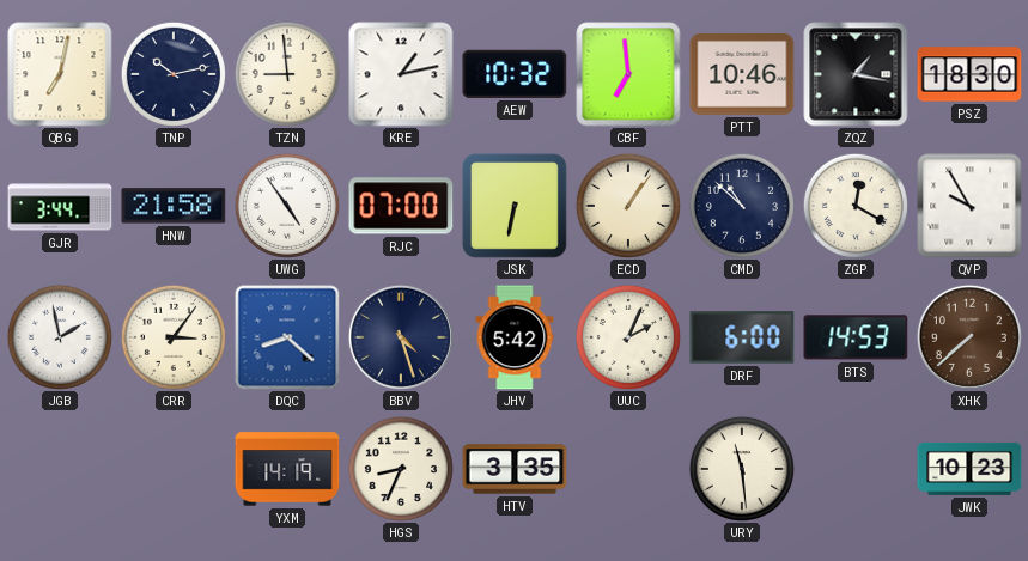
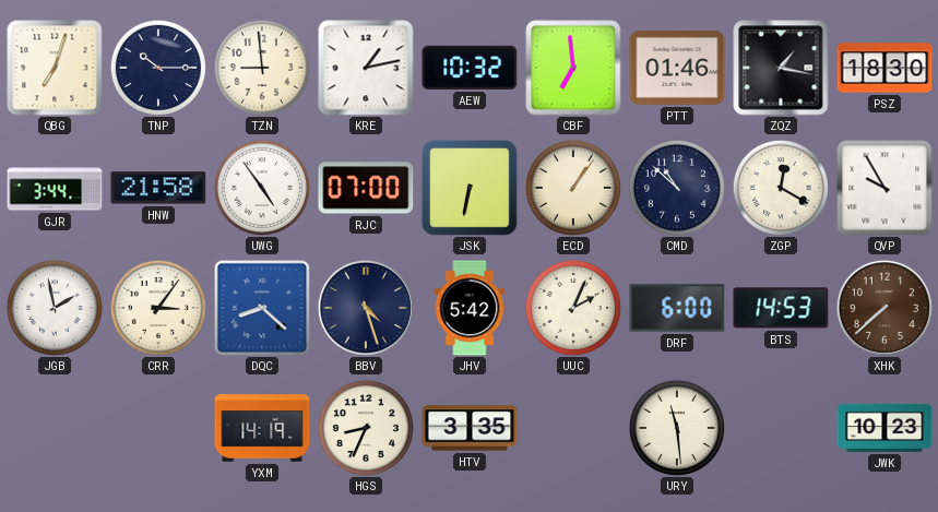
QBG: 7:02 -> 7:03
TNP: 10:13 -> 10:15
PTT: 10:46 -> 01:46
